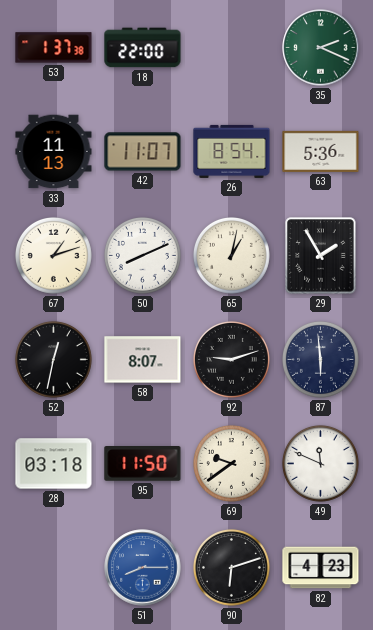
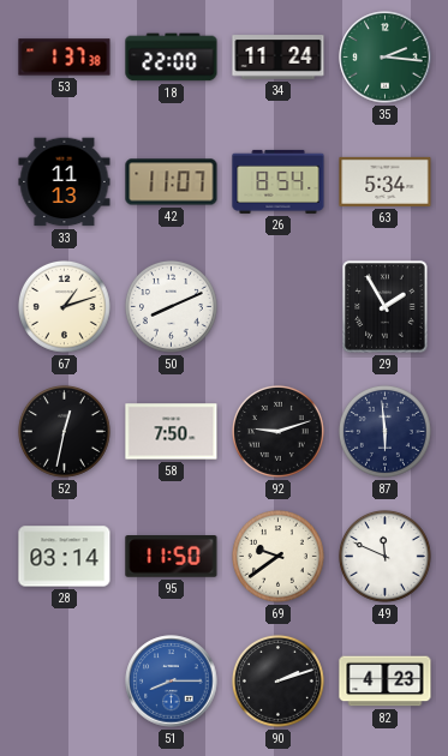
34: none -> 11:24
35: 2:19 -> 2:16
63: 5:36 -> 5:34
65: 1:02 -> none
58: 8:07 -> 7:50
28: 03:18 -> 03:14
90: 6:12 -> 2:12
